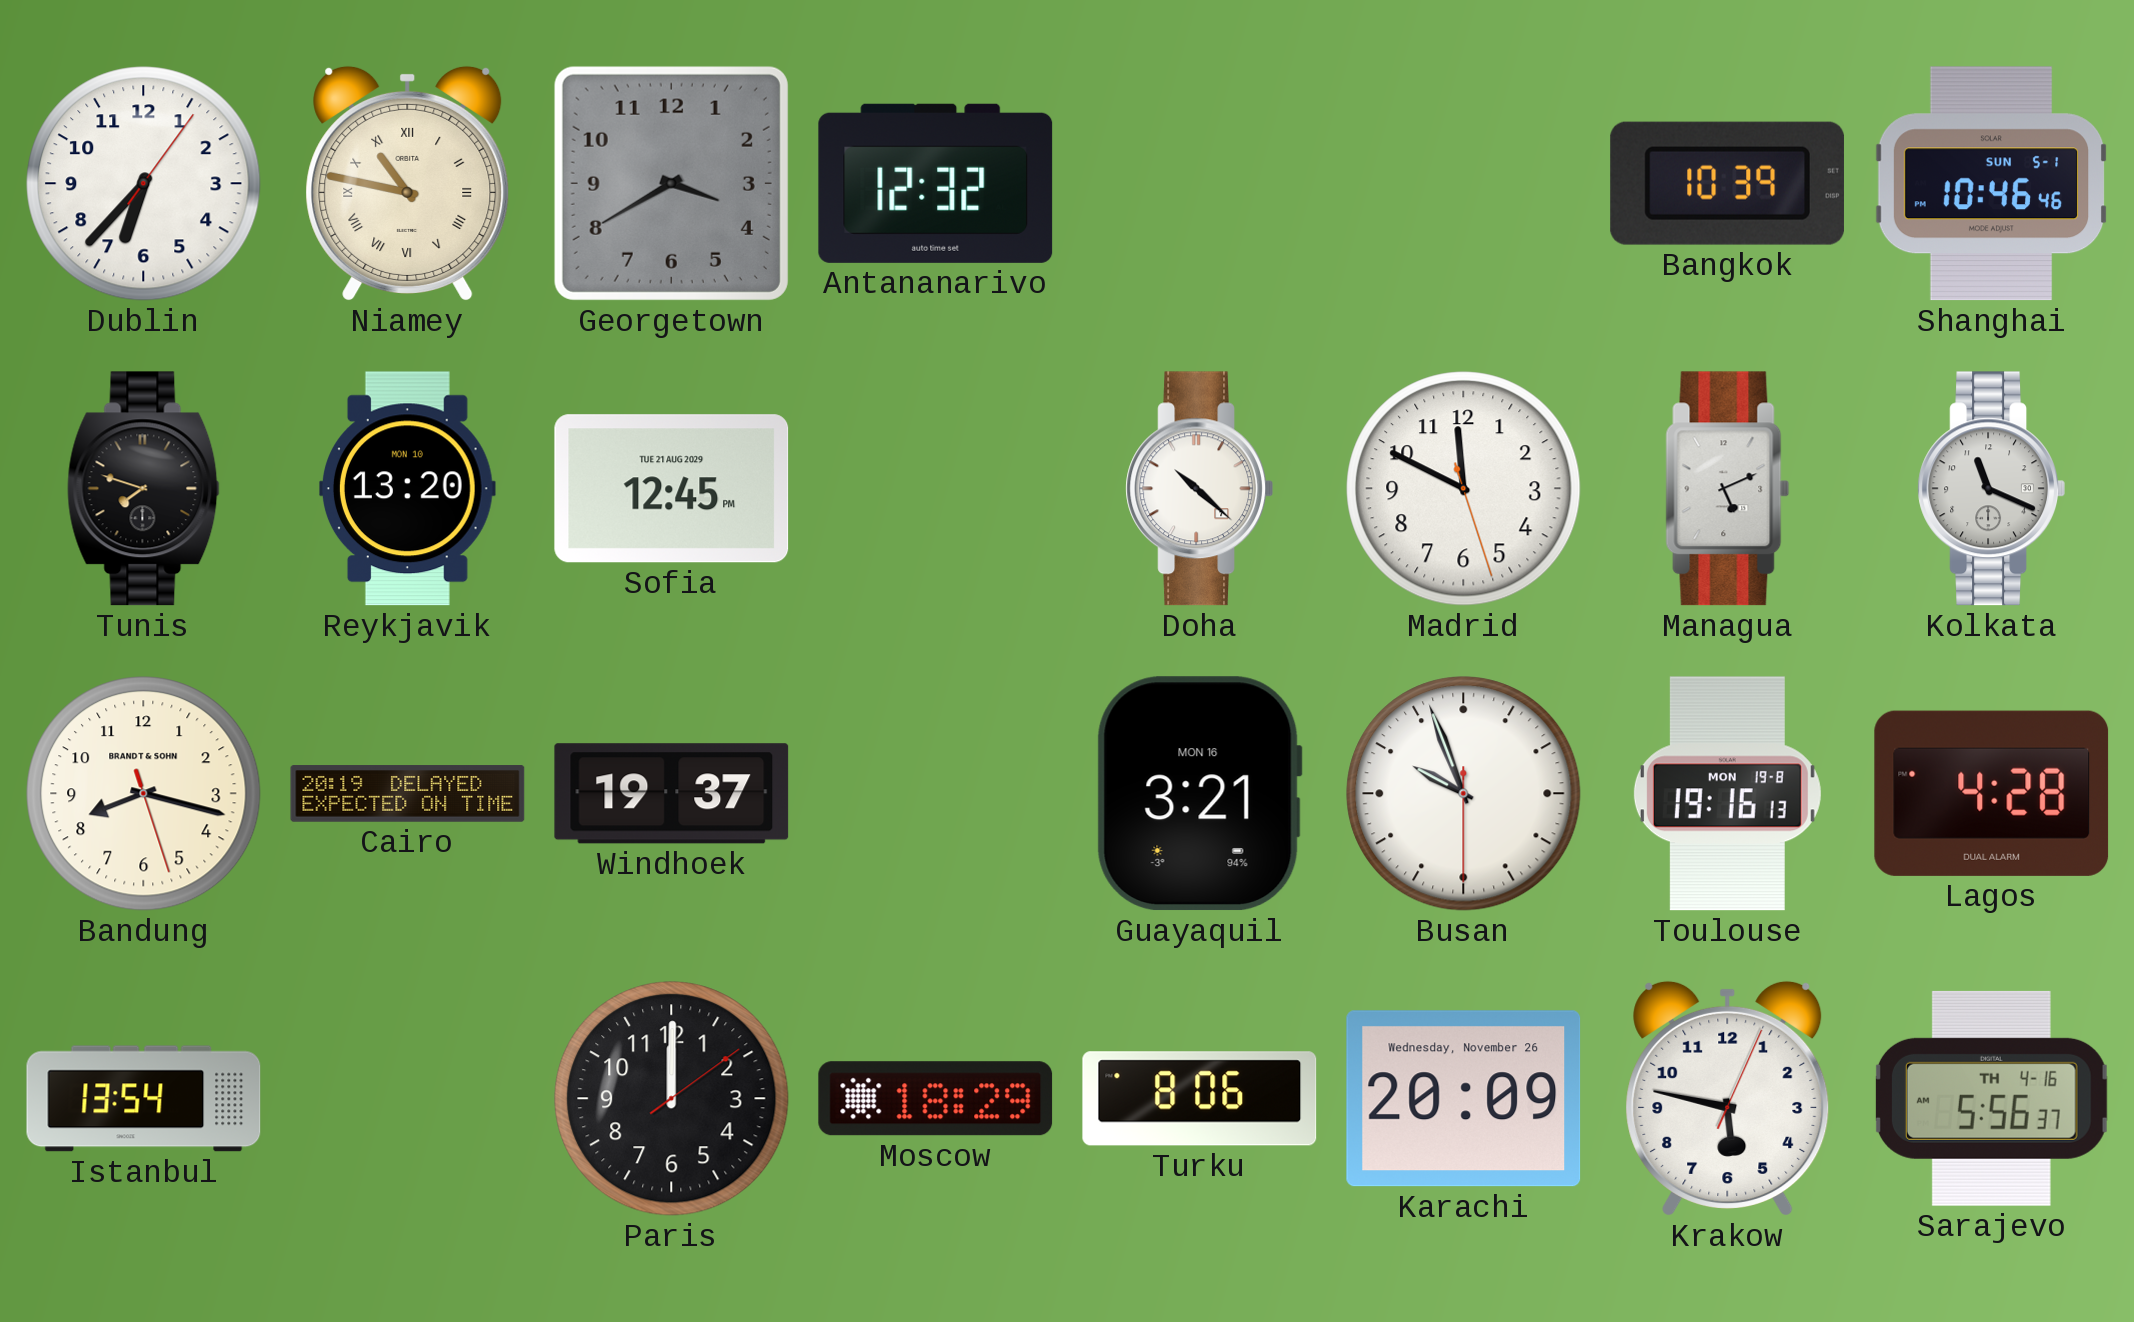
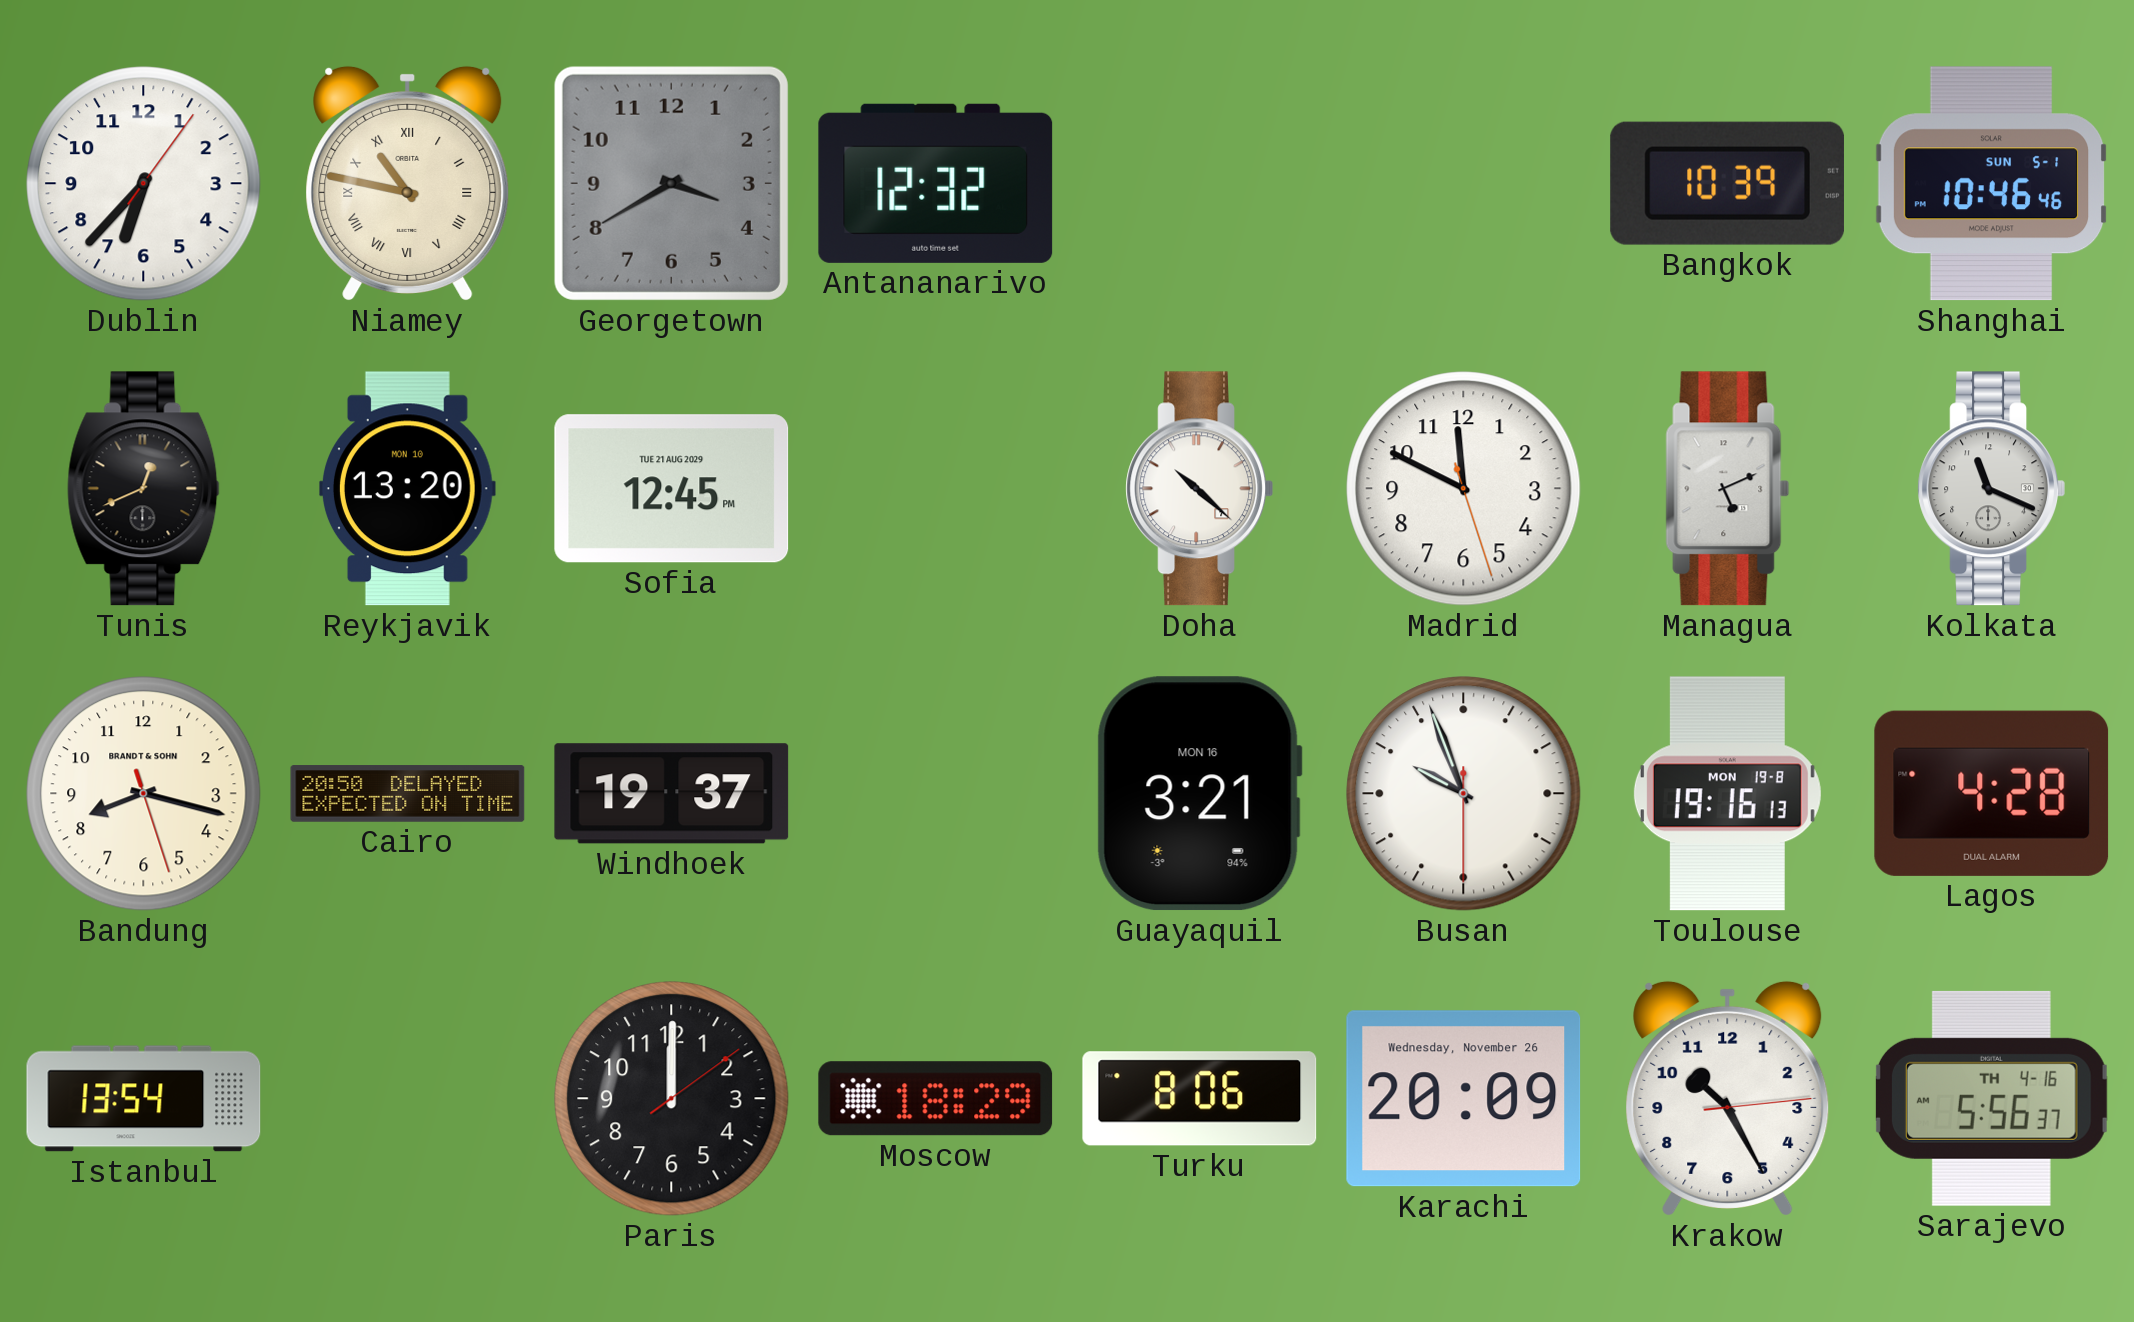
Tunis: 7:48 -> 12:41
Cairo: 20:19 -> 20:50
Krakow: 5:47 -> 10:25
